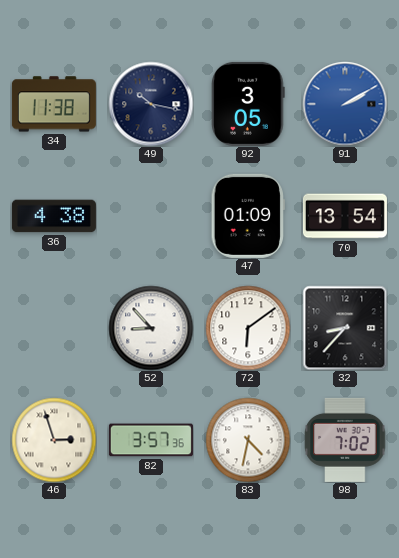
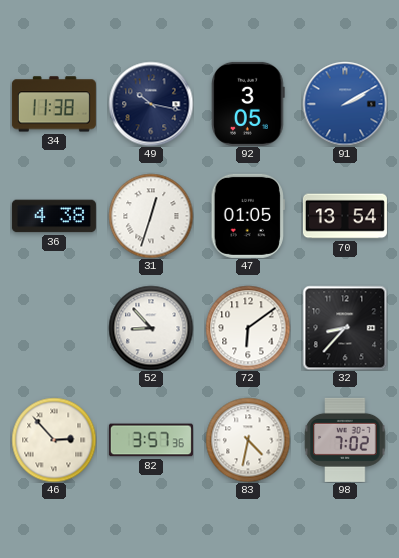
31: none -> 12:33
47: 01:09 -> 01:05
46: 2:57 -> 2:53
